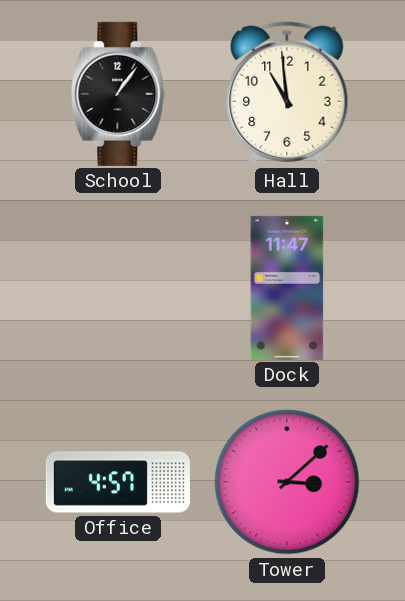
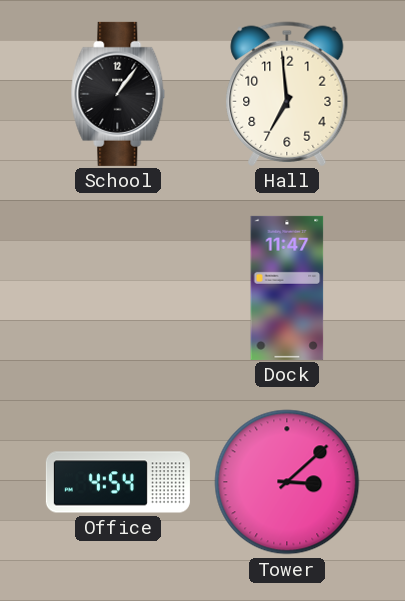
Hall: 10:59 -> 6:59
Office: 4:57 -> 4:54
